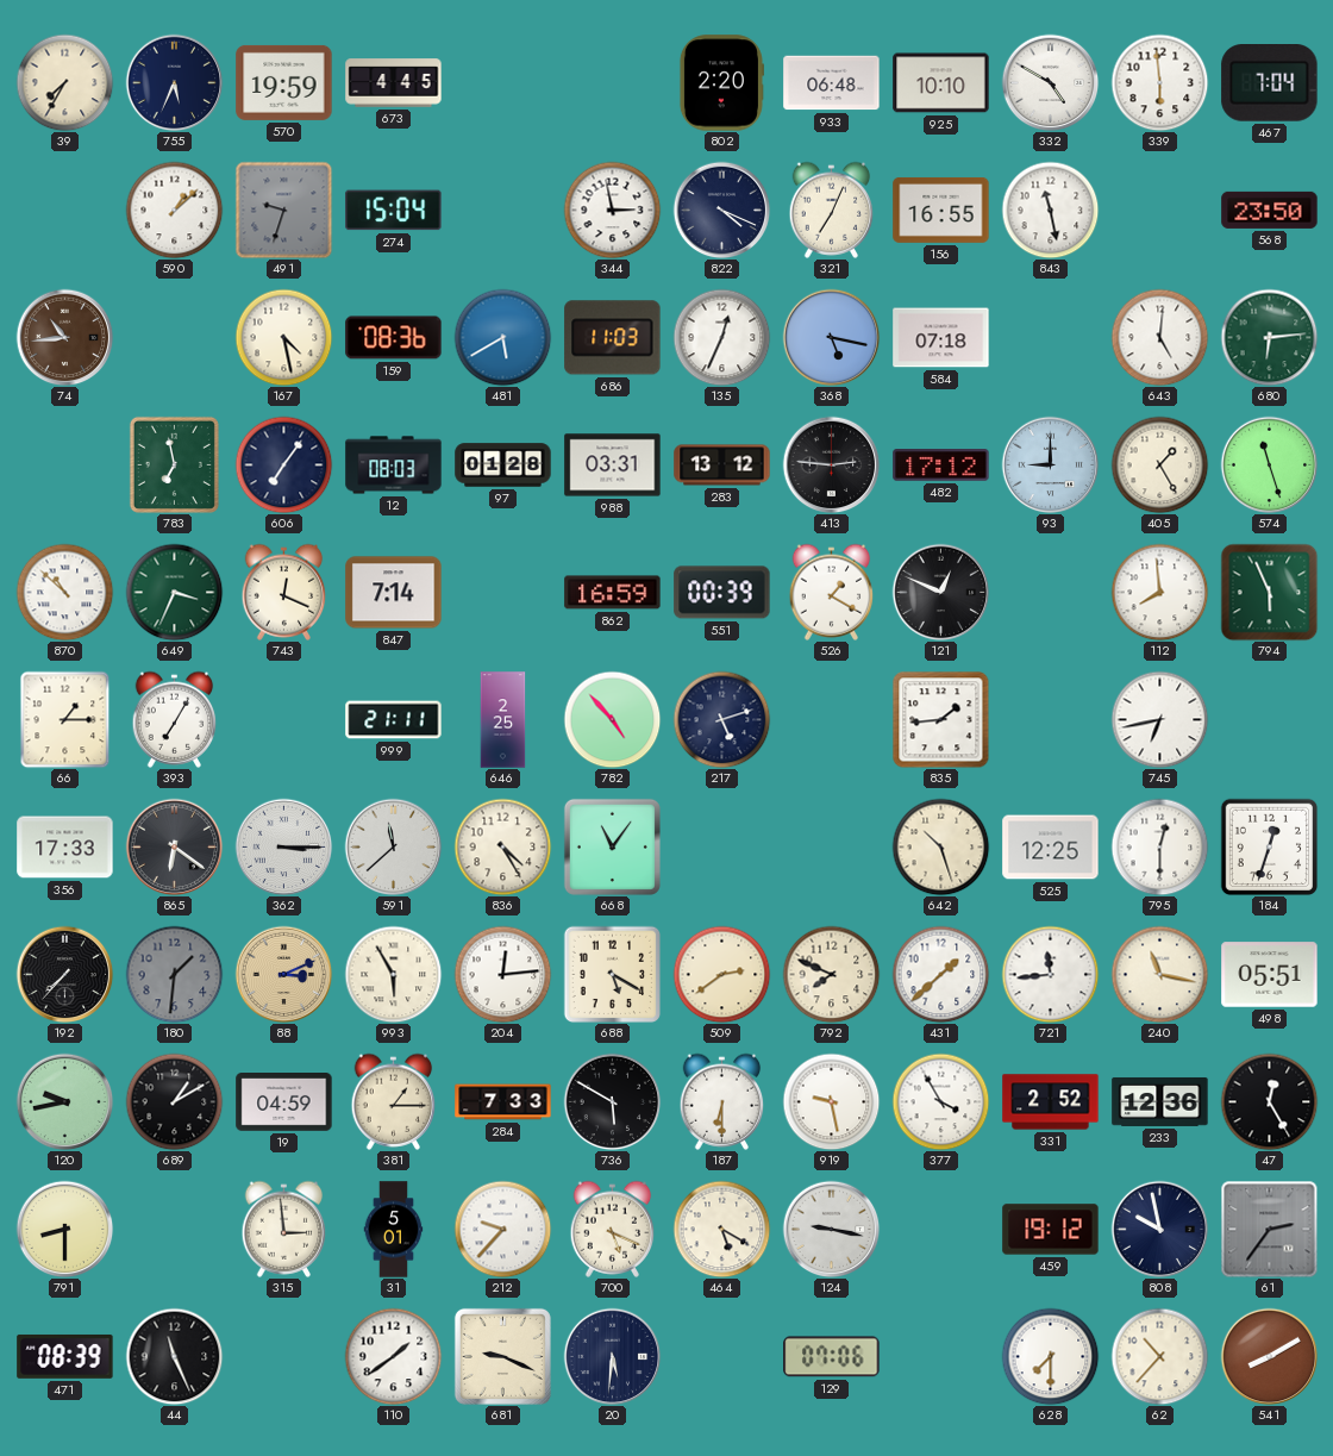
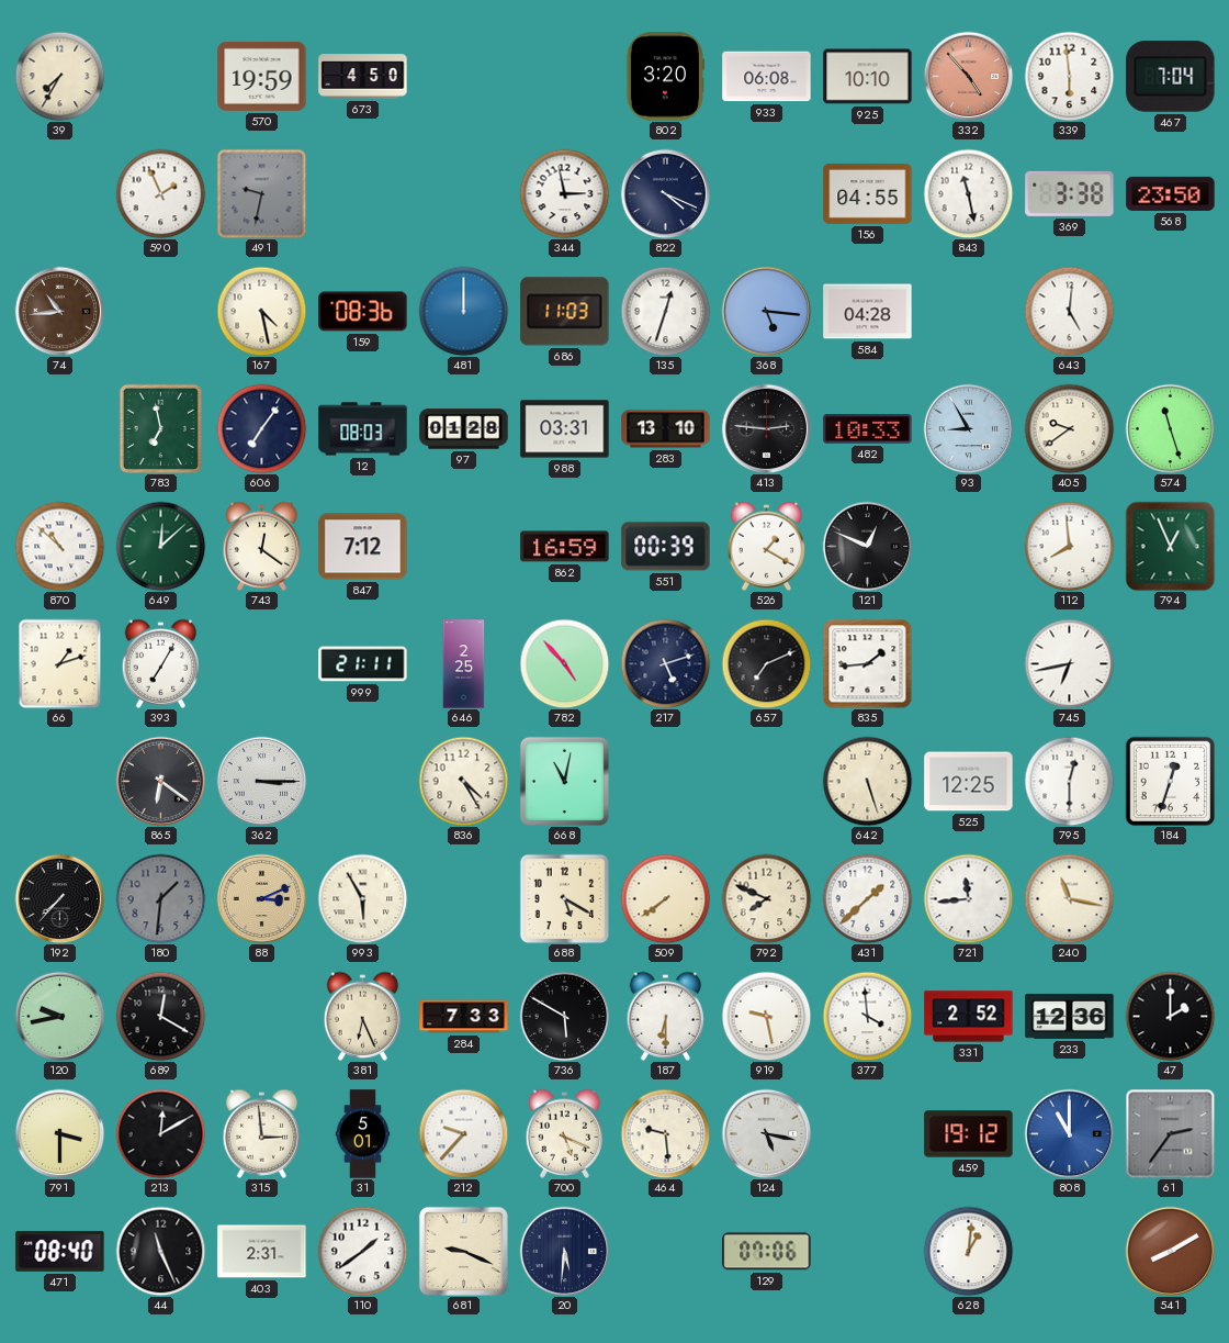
755: 5:34 -> none
673: 4:45 -> 4:50
802: 2:20 -> 3:20
933: 06:48 -> 06:08
332: 4:50 -> 4:53
332 dial: white -> salmon
590: 1:08 -> 1:56
491: 9:33 -> 9:32
274: 15:04 -> none
321: 7:04 -> none
156: 16:55 -> 04:55
369: none -> 3:38
481: 5:40 -> 12:00
135: 12:34 -> 12:33
368: 5:17 -> 5:16
584: 07:18 -> 04:28
680: 6:14 -> none
283: 13:12 -> 13:10
482: 17:12 -> 10:33
93: 9:00 -> 8:55
405: 1:25 -> 9:39
649: 3:34 -> 12:08
743: 12:19 -> 12:21
847: 7:14 -> 7:12
794: 5:56 -> 12:56
66: 1:15 -> 1:12
657: none -> 7:11
356: 17:33 -> none
591: 11:38 -> none
668: 11:06 -> 11:02
642: 10:27 -> 5:27
204: 12:14 -> none
509: 2:39 -> 7:39
498: 05:51 -> none
689: 1:10 -> 12:20
19: 04:59 -> none
381: 1:15 -> 6:26
377: 3:55 -> 3:59
47: 12:25 -> 2:00
791: 8:30 -> 3:30
213: none -> 12:10
464: 5:20 -> 9:29
124: 9:17 -> 5:17
808: 9:58 -> 11:00
808 dial: navy -> blue
471: 08:39 -> 08:40
403: none -> 2:31
628: 7:30 -> 1:01
62: 10:37 -> none
